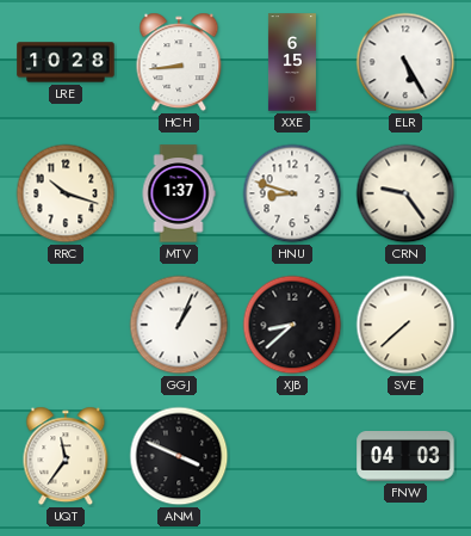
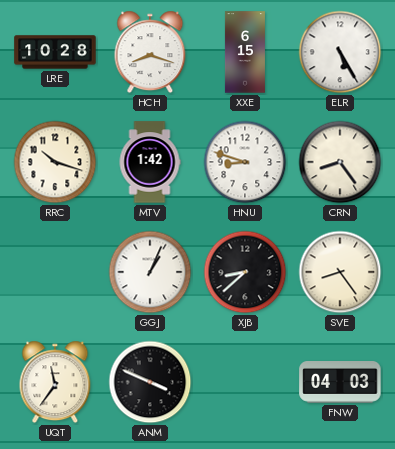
HCH: 8:44 -> 8:18
MTV: 1:37 -> 1:42
CRN: 9:24 -> 8:24
SVE: 7:38 -> 8:24
